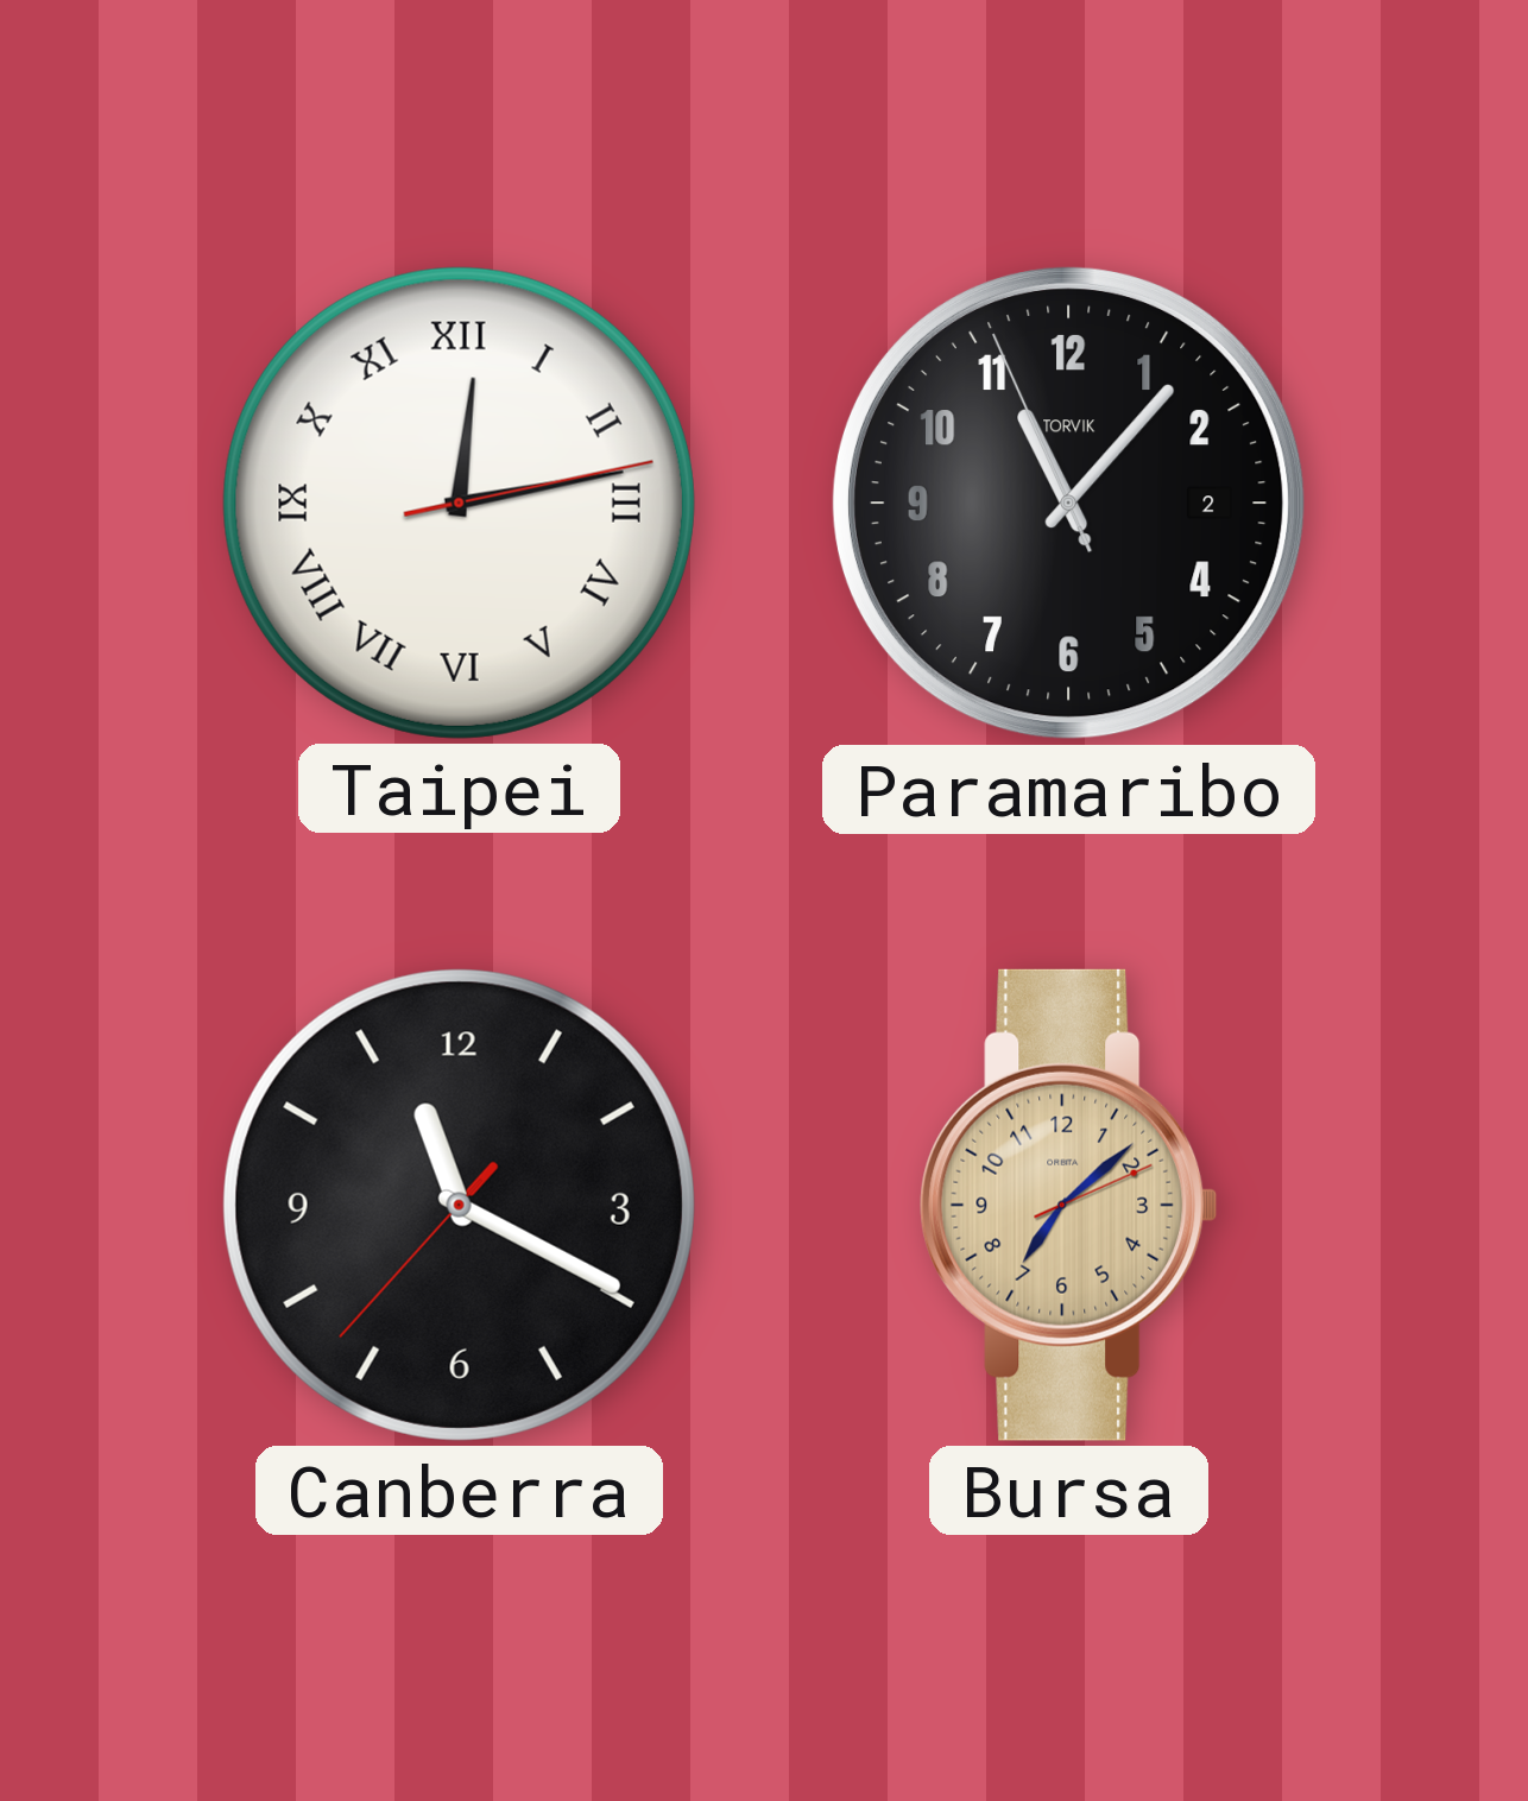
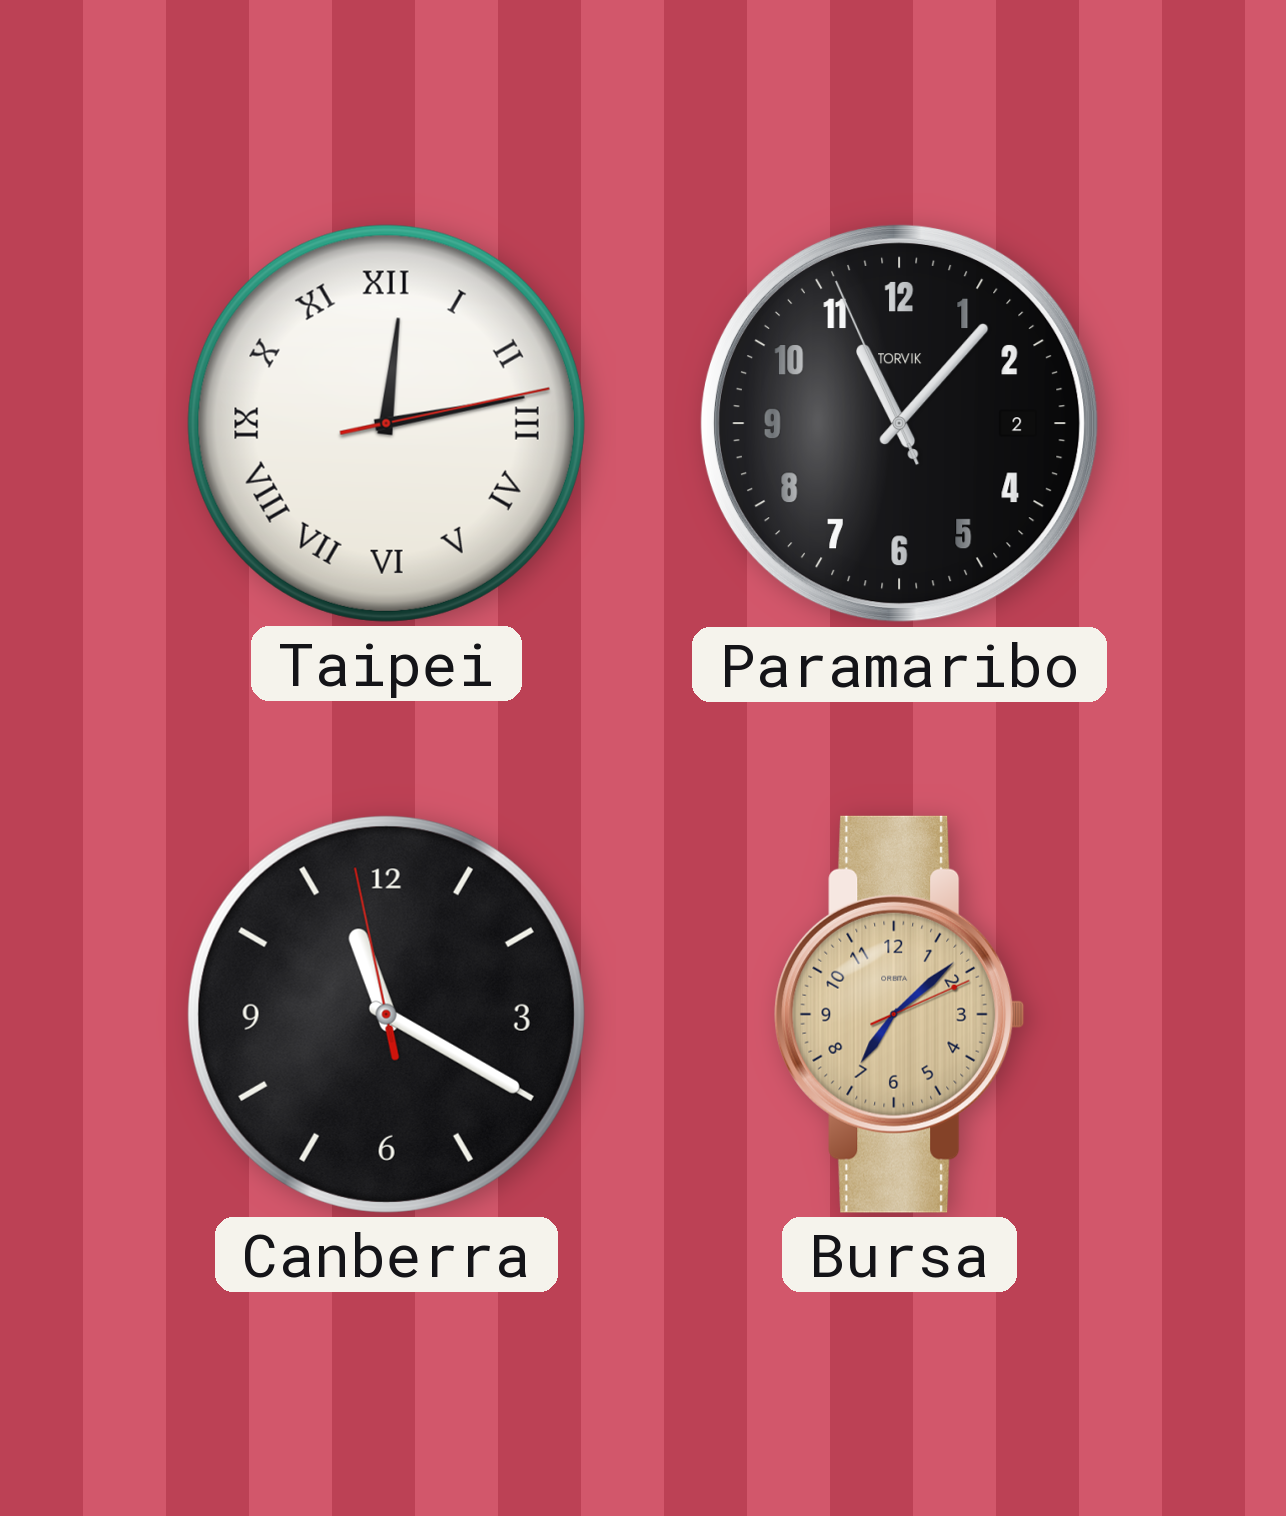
Canberra: 11:19:37 -> 11:19:58
